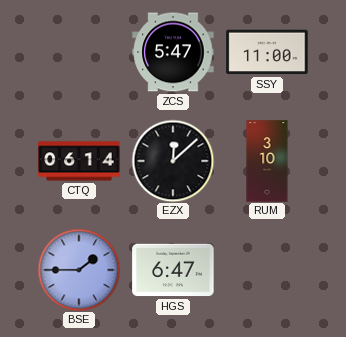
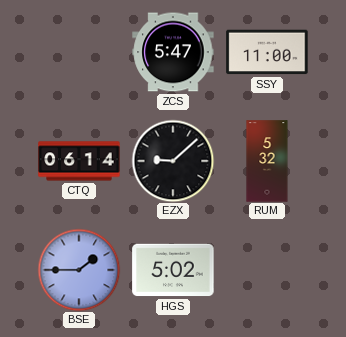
EZX: 12:08 -> 9:08
RUM: 3:10 -> 5:32
HGS: 6:47 -> 5:02
